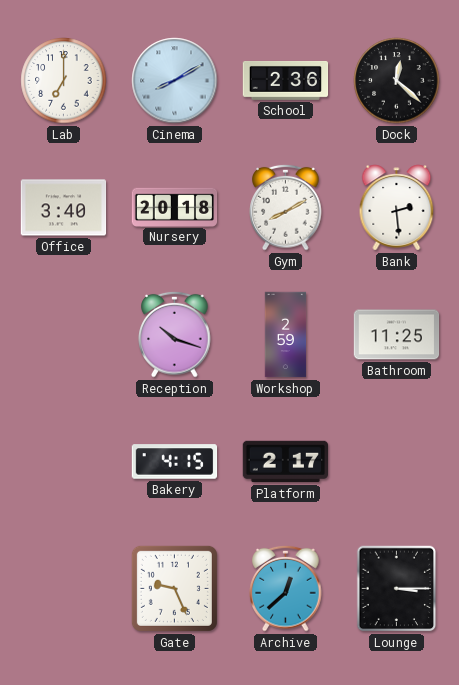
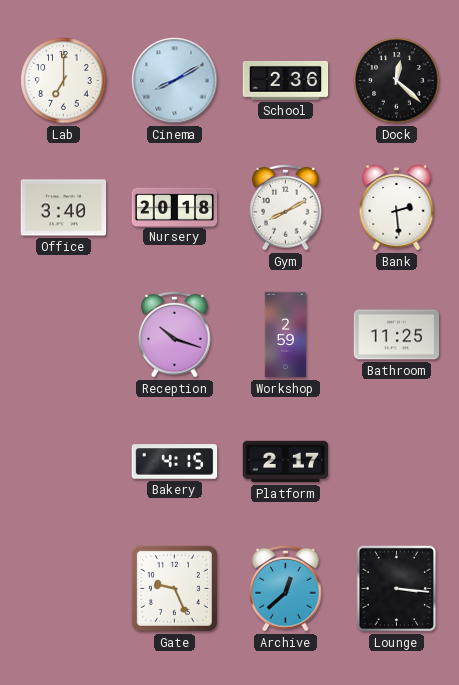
Lounge: 3:15 -> 3:16
